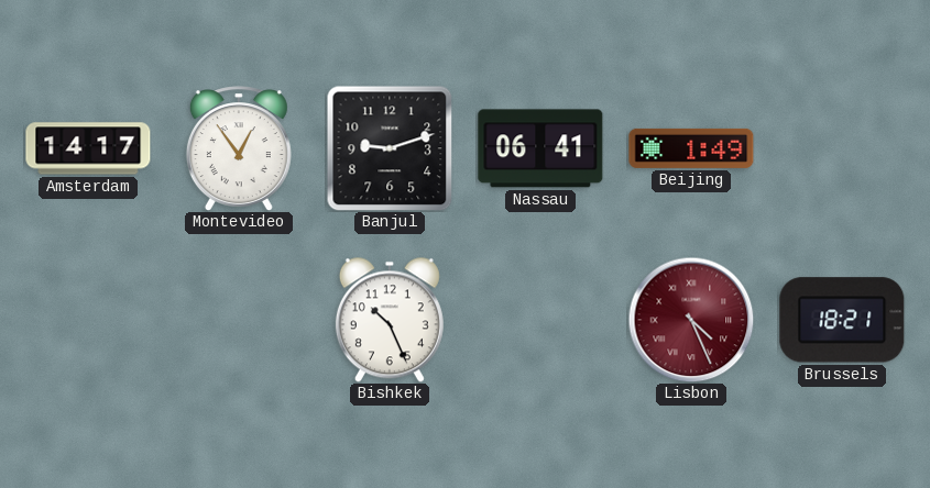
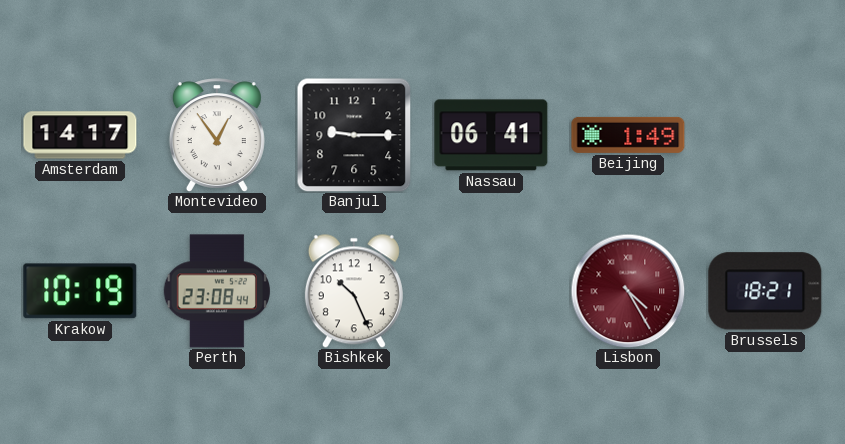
Banjul: 9:12 -> 9:15
Krakow: none -> 10:19
Perth: none -> 23:08
Lisbon: 4:26 -> 4:25
